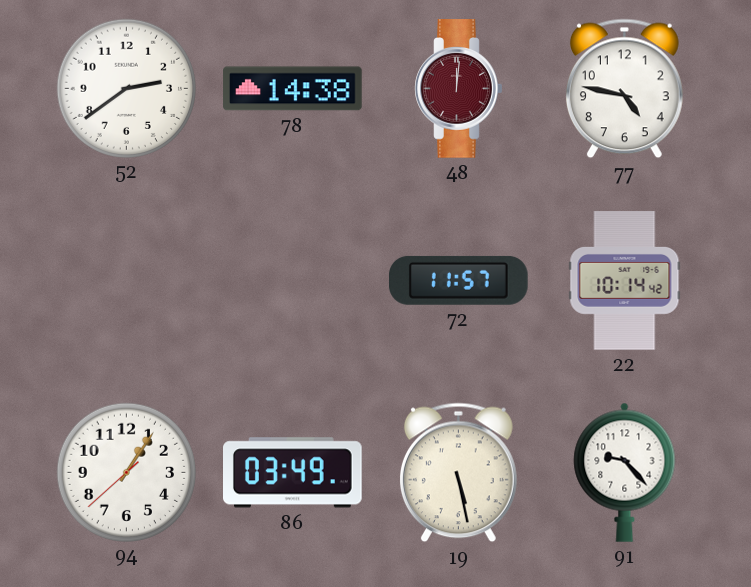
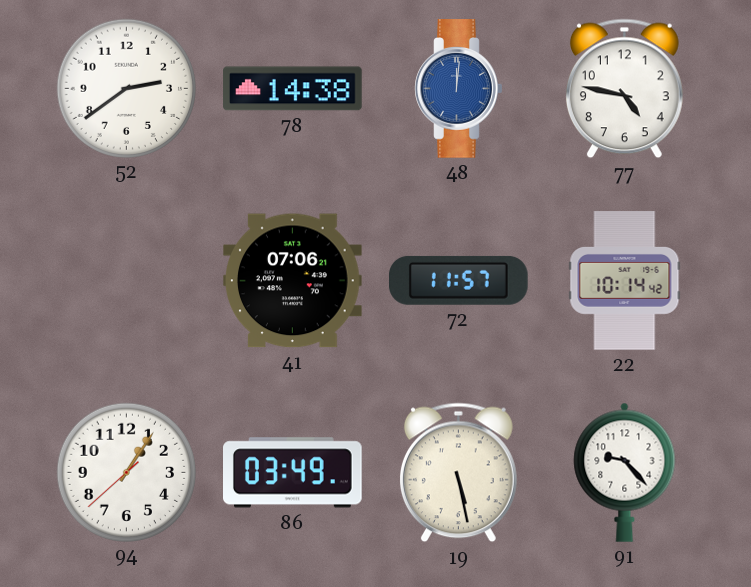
48 dial: burgundy -> blue
41: none -> 07:06
